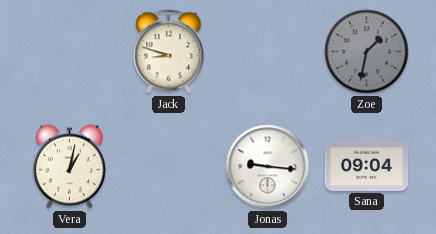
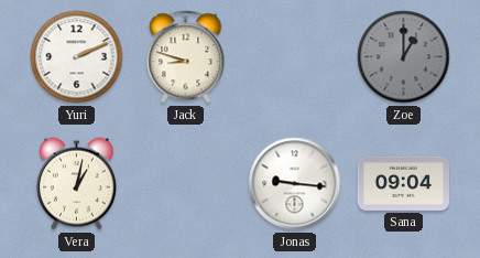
Yuri: none -> 2:11
Zoe: 1:32 -> 1:00
